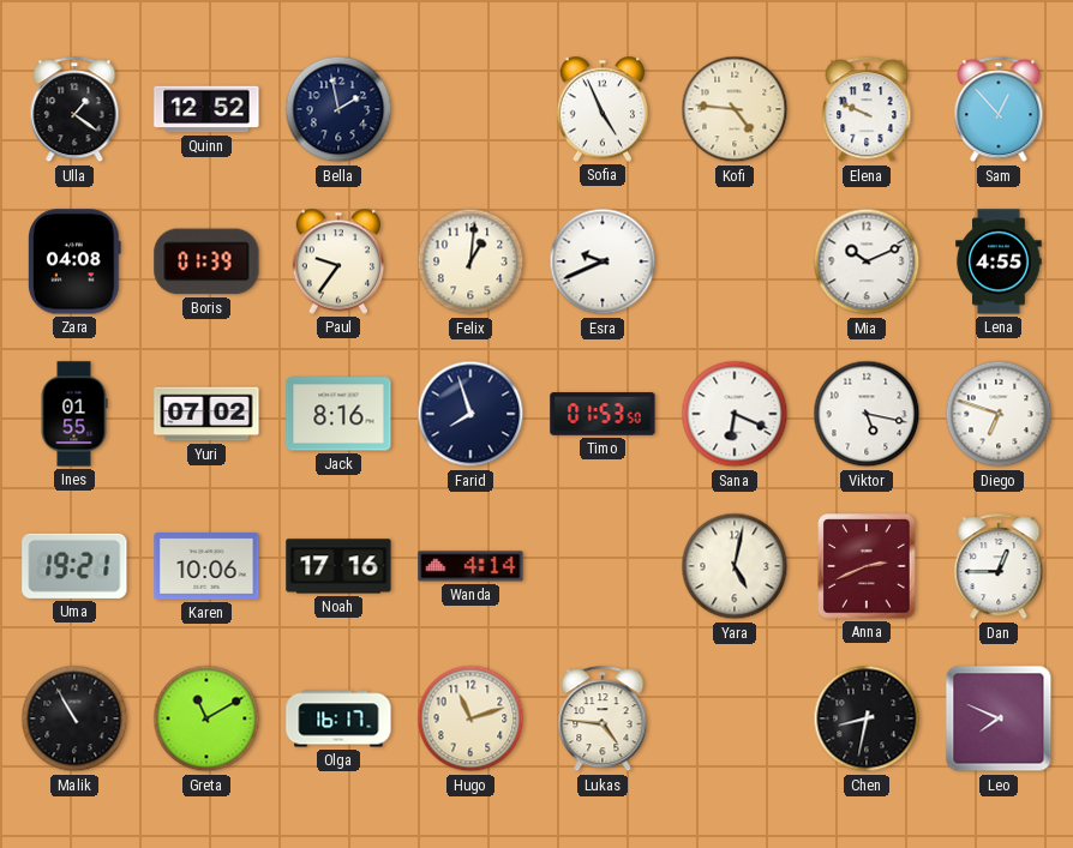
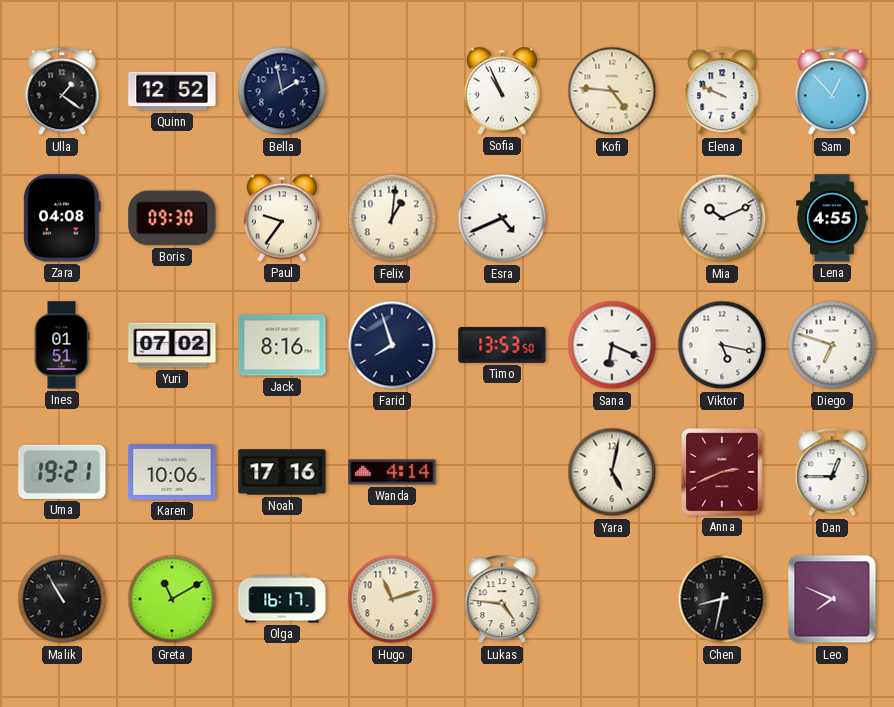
Sofia: 4:56 -> 10:56
Boris: 01:39 -> 09:30
Esra: 9:41 -> 4:41
Ines: 01:55 -> 01:51
Timo: 01:53 -> 13:53
